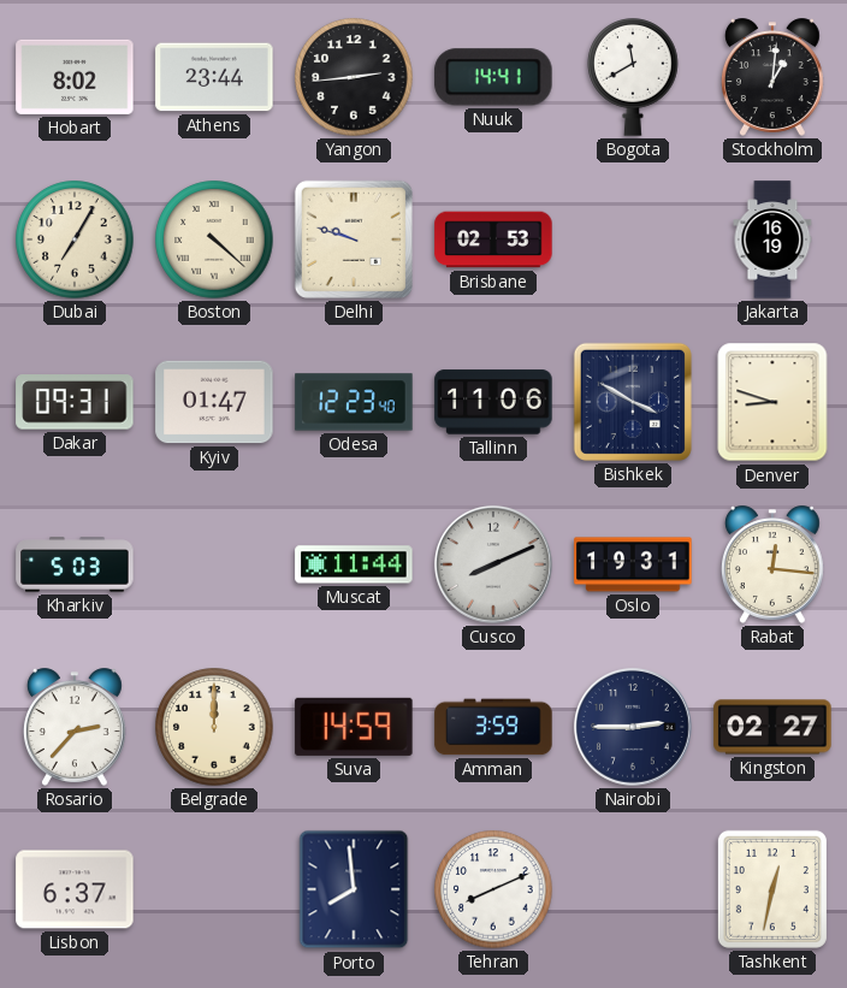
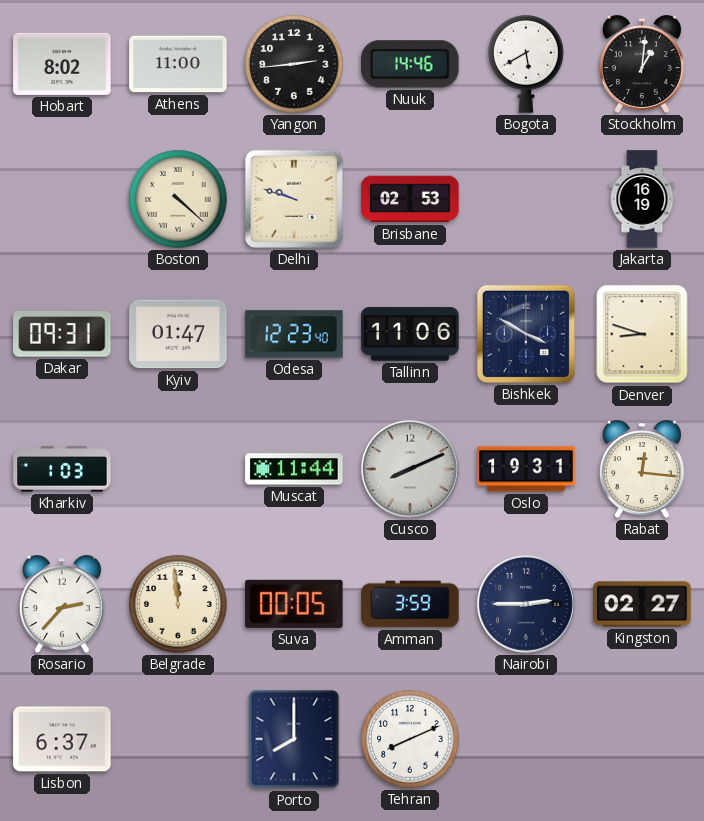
Athens: 23:44 -> 11:00
Nuuk: 14:41 -> 14:46
Bogota: 11:40 -> 5:40
Dubai: 7:05 -> none
Kharkiv: 5:03 -> 1:03
Belgrade: 12:00 -> 11:59
Suva: 14:59 -> 00:05
Porto: 7:59 -> 8:00
Tashkent: 12:32 -> none
